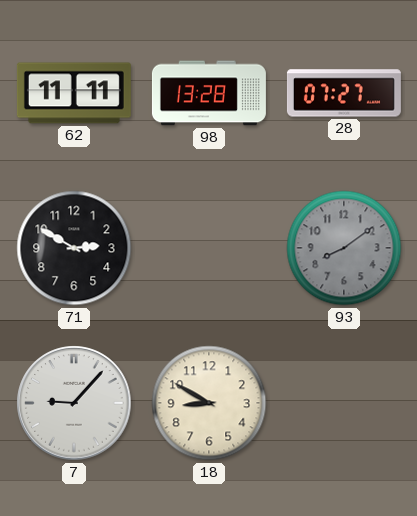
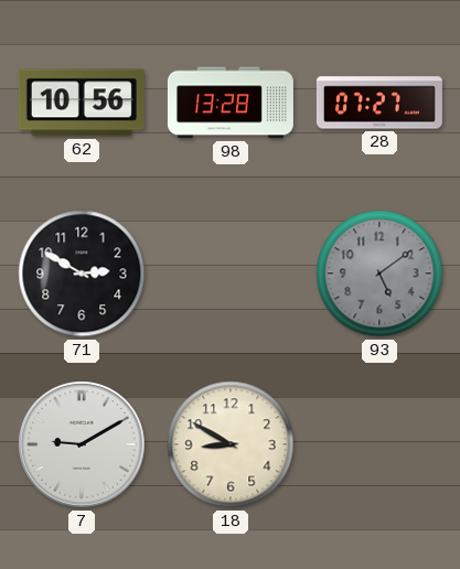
62: 11:11 -> 10:56
93: 8:09 -> 5:09
7: 9:07 -> 9:10
